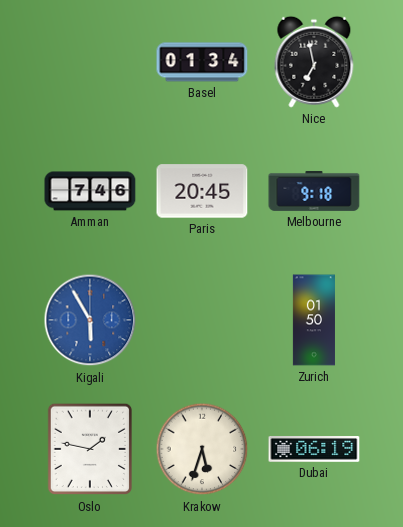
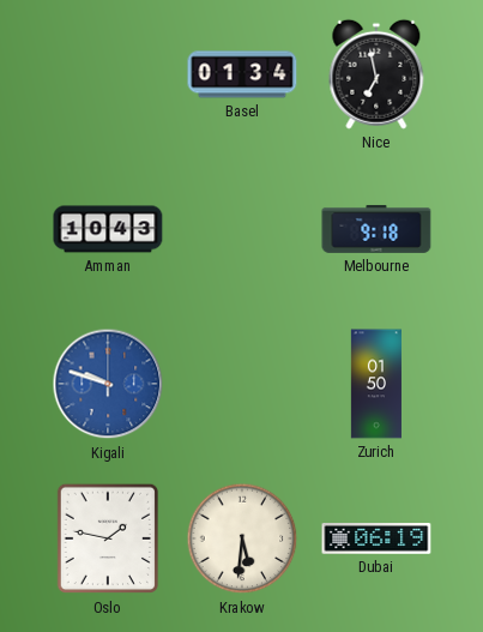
Amman: 7:46 -> 10:43
Paris: 20:45 -> none
Kigali: 5:55 -> 9:48
Krakow: 5:33 -> 5:31
